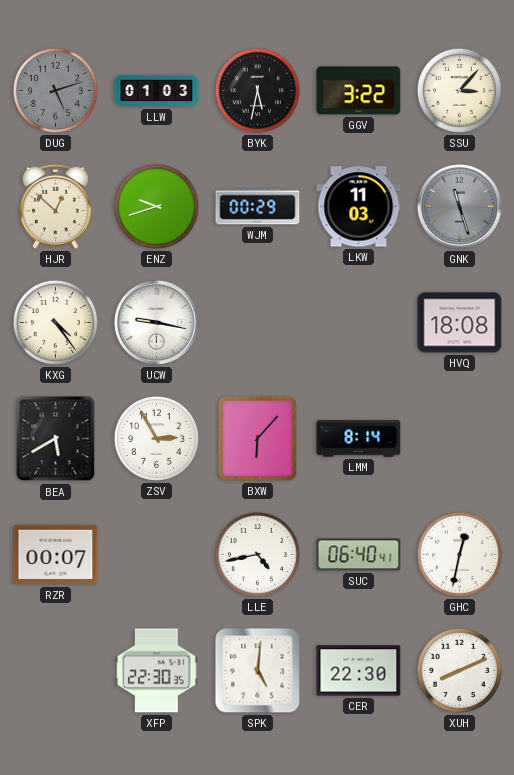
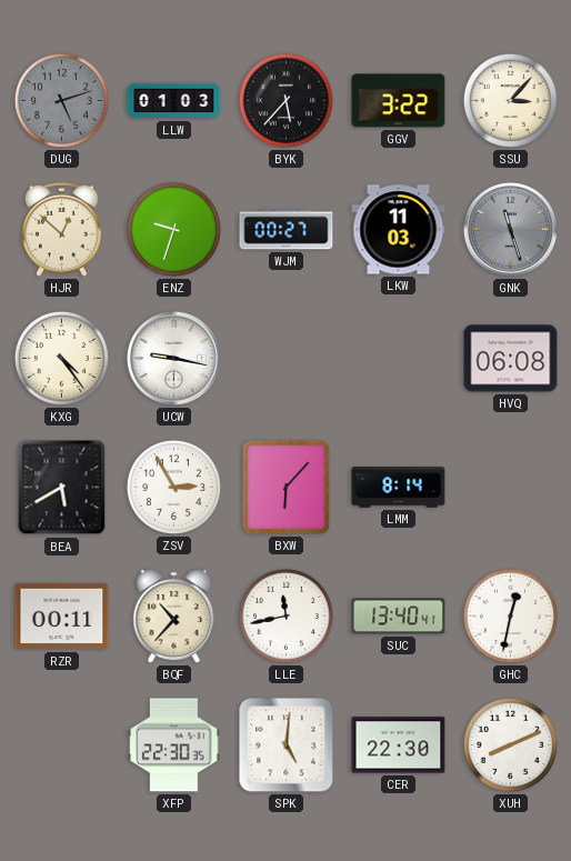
BYK: 5:32 -> 5:37
ENZ: 9:42 -> 9:33
WJM: 00:29 -> 00:27
HVQ: 18:08 -> 06:08
RZR: 00:07 -> 00:11
BQF: none -> 10:37
LLE: 4:43 -> 11:43
SUC: 06:40 -> 13:40
